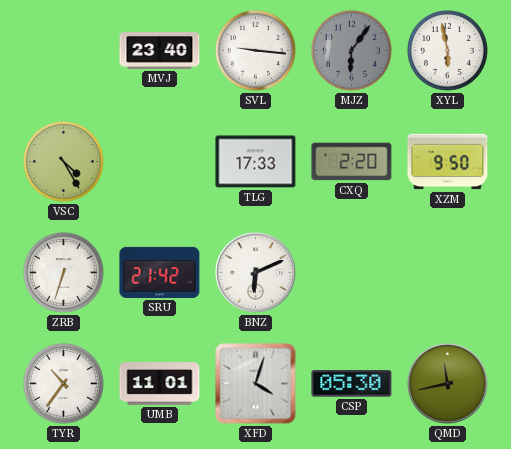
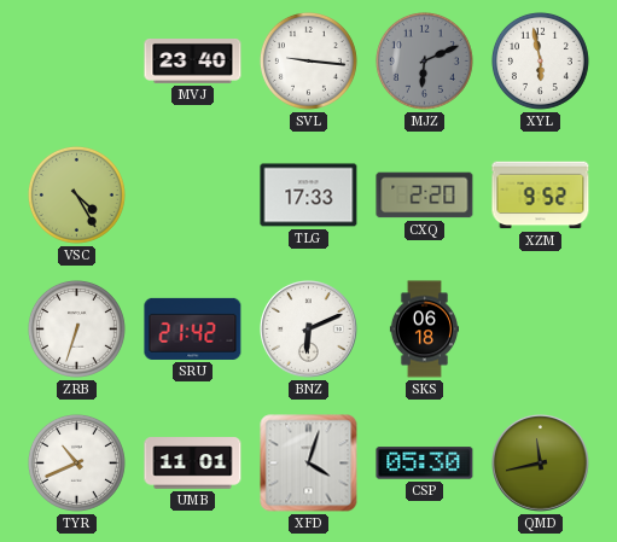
MJZ: 6:06 -> 6:11
XZM: 9:50 -> 9:52
SKS: none -> 06:18
TYR: 10:36 -> 10:41
